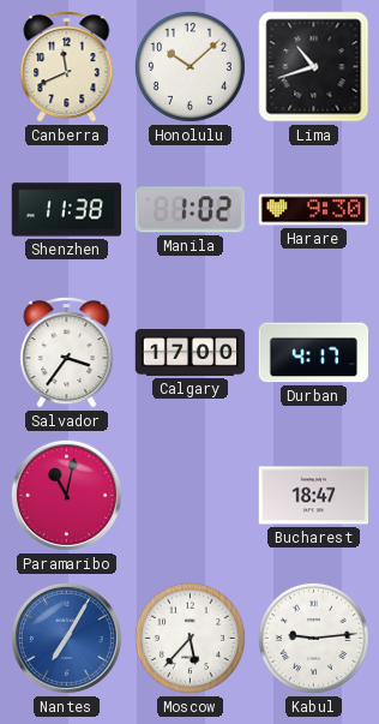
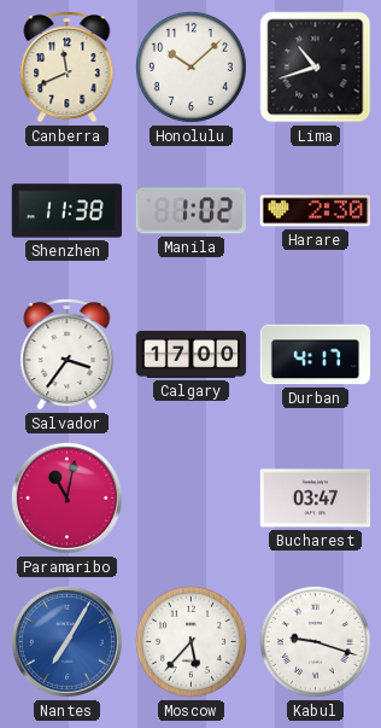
Harare: 9:30 -> 2:30
Bucharest: 18:47 -> 03:47
Kabul: 9:14 -> 9:18
